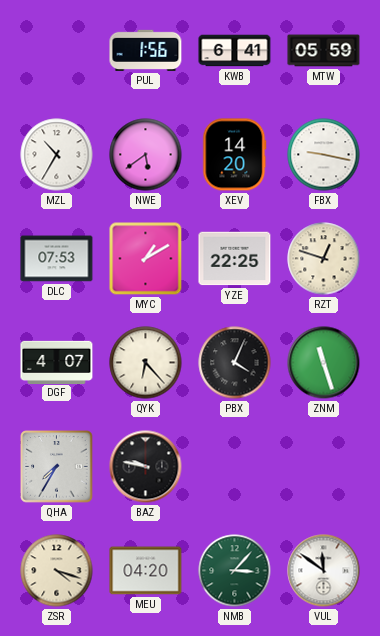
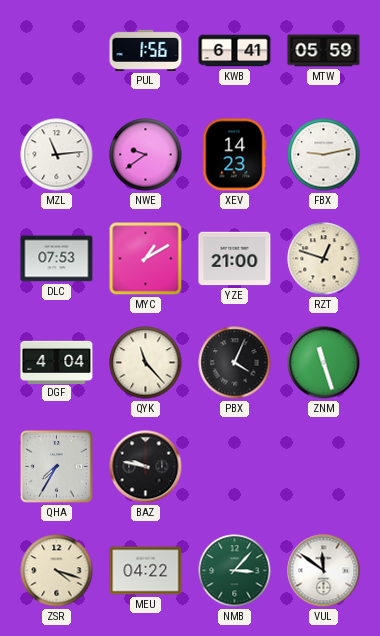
MZL: 10:35 -> 11:14
NWE: 5:39 -> 9:39
XEV: 14:20 -> 14:23
FBX: 9:17 -> 9:13
YZE: 22:25 -> 21:00
DGF: 4:07 -> 4:04
QYK: 6:23 -> 11:23
MEU: 04:20 -> 04:22
